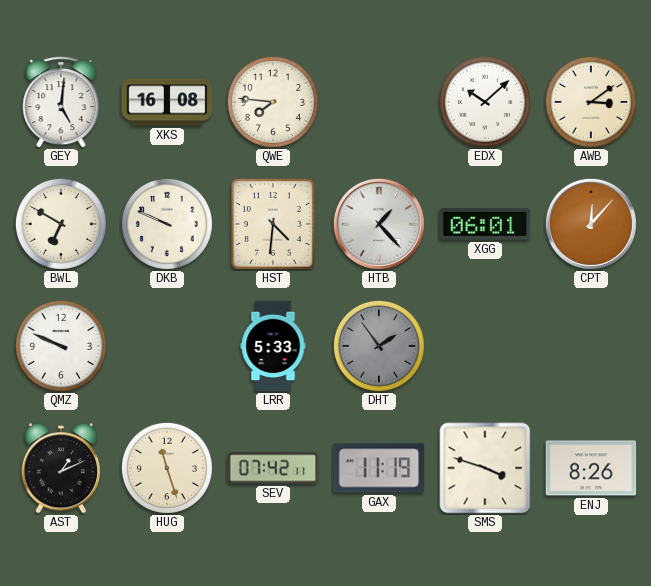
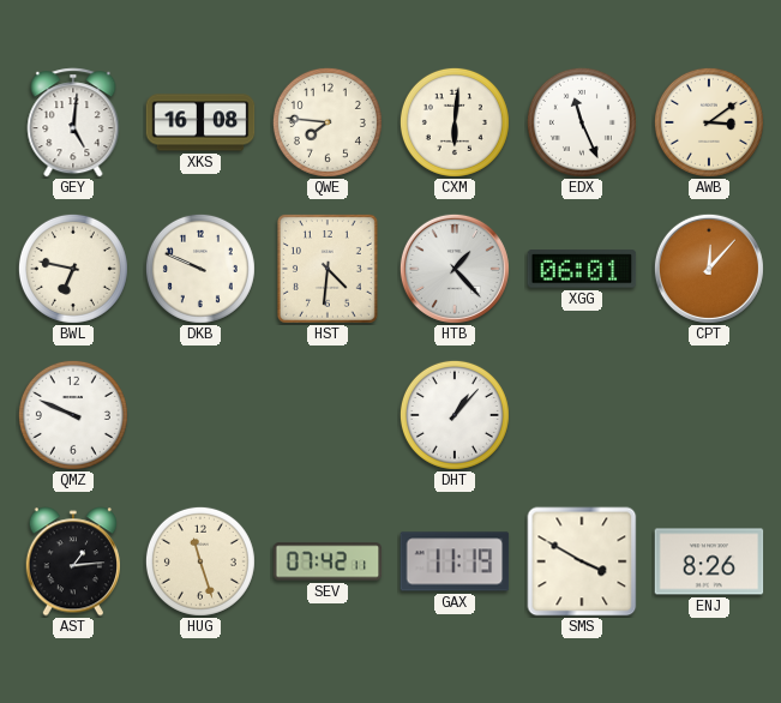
CXM: none -> 6:01
EDX: 10:08 -> 11:26
BWL: 6:50 -> 6:47
LRR: 5:33 -> none
DHT: 1:54 -> 1:07
DHT dial: grey -> white
AST: 1:11 -> 1:14
SMS: 3:48 -> 3:50
